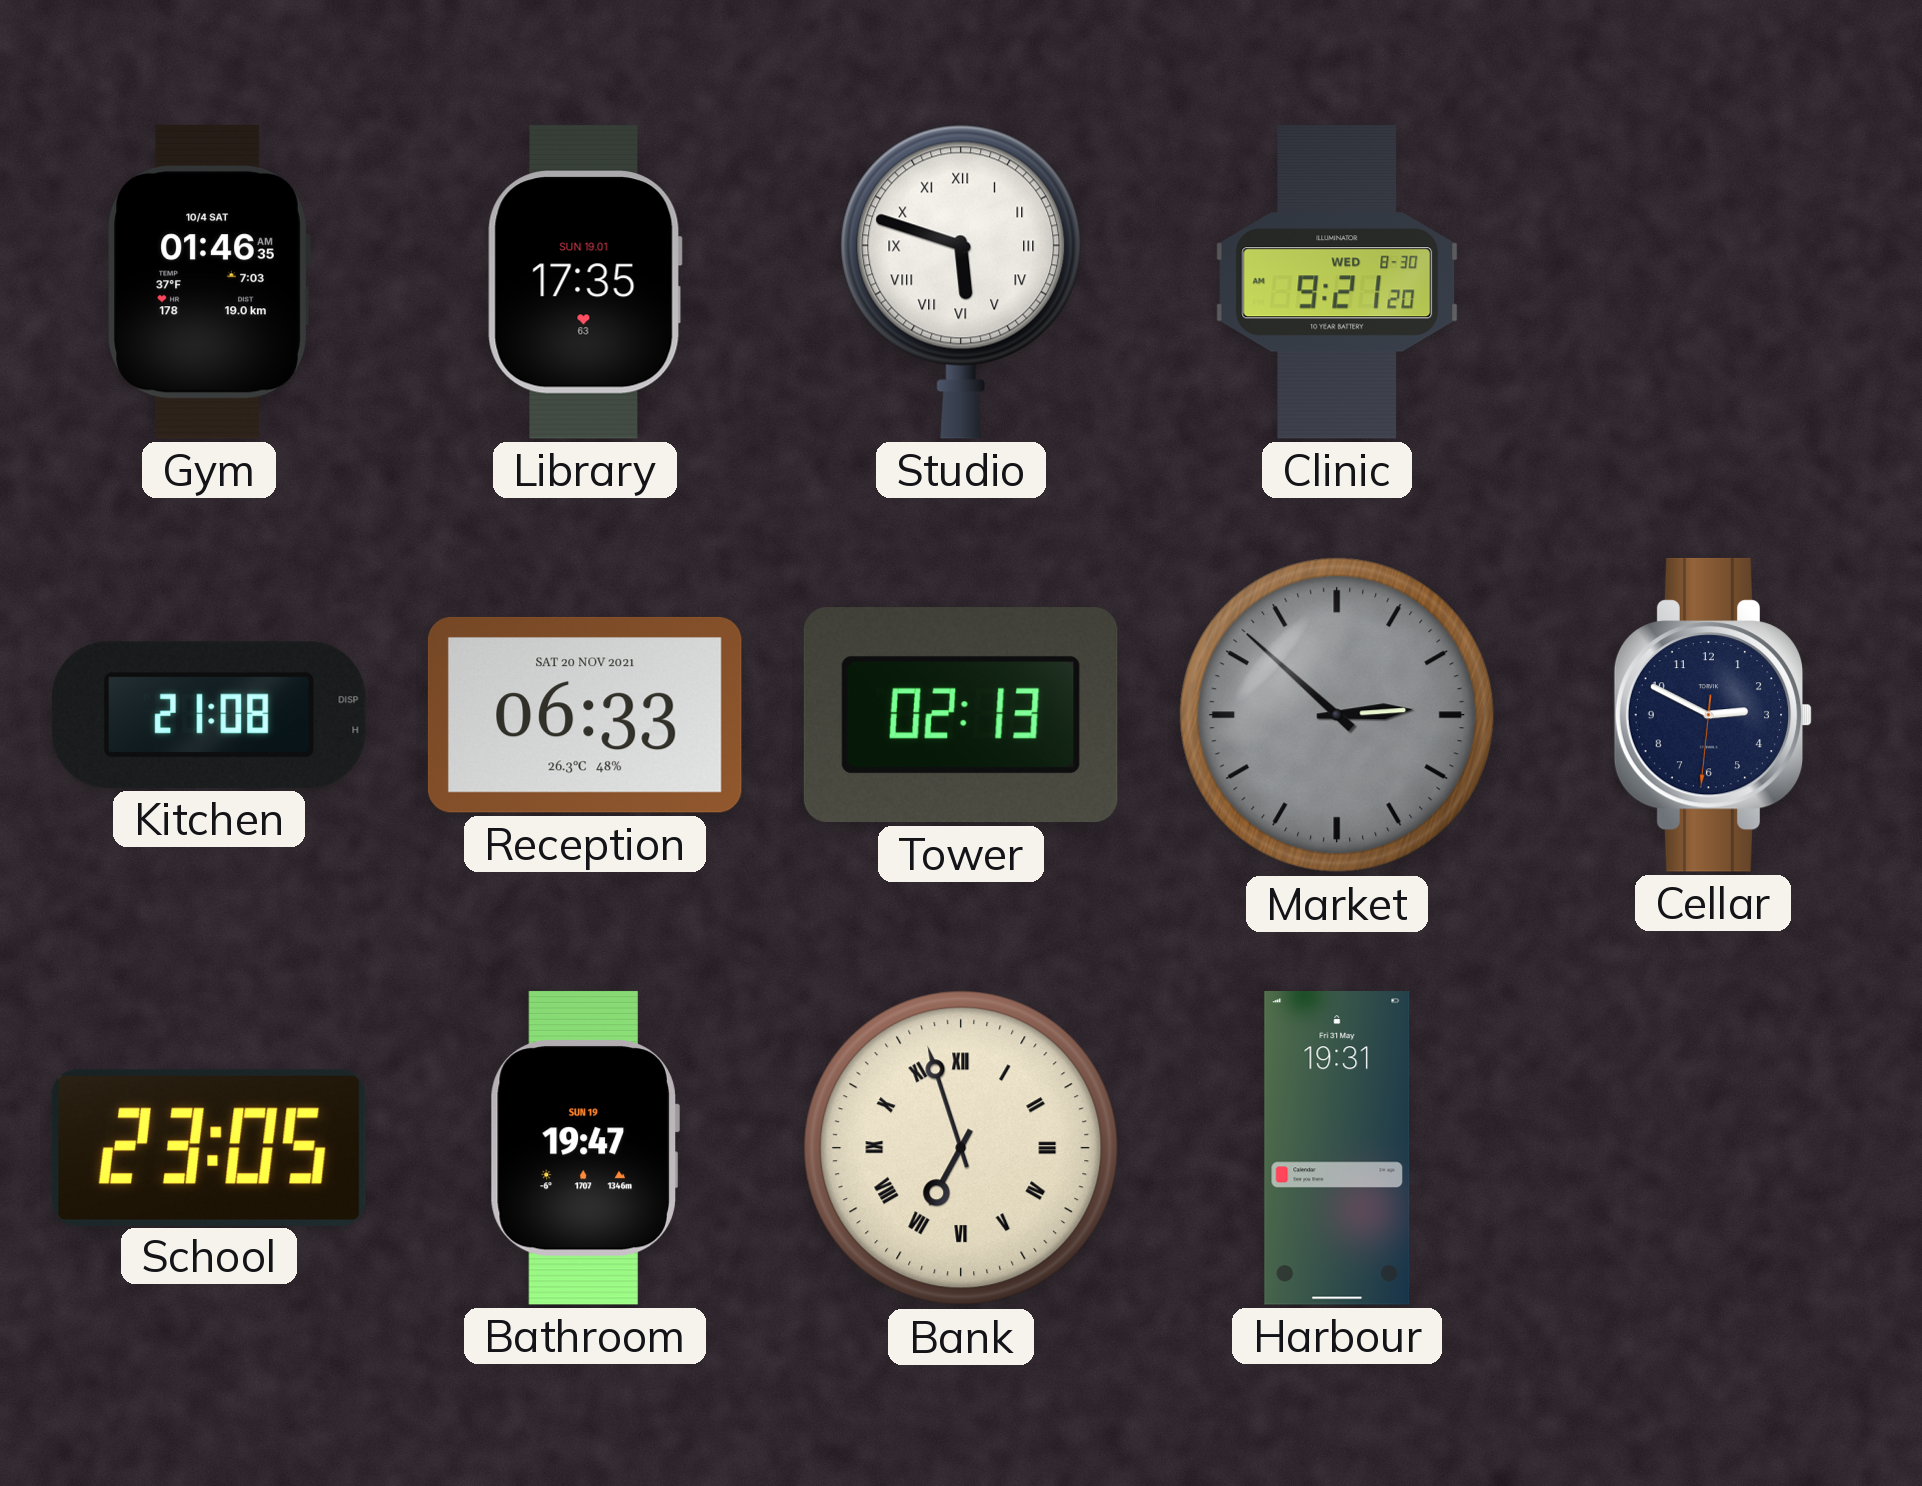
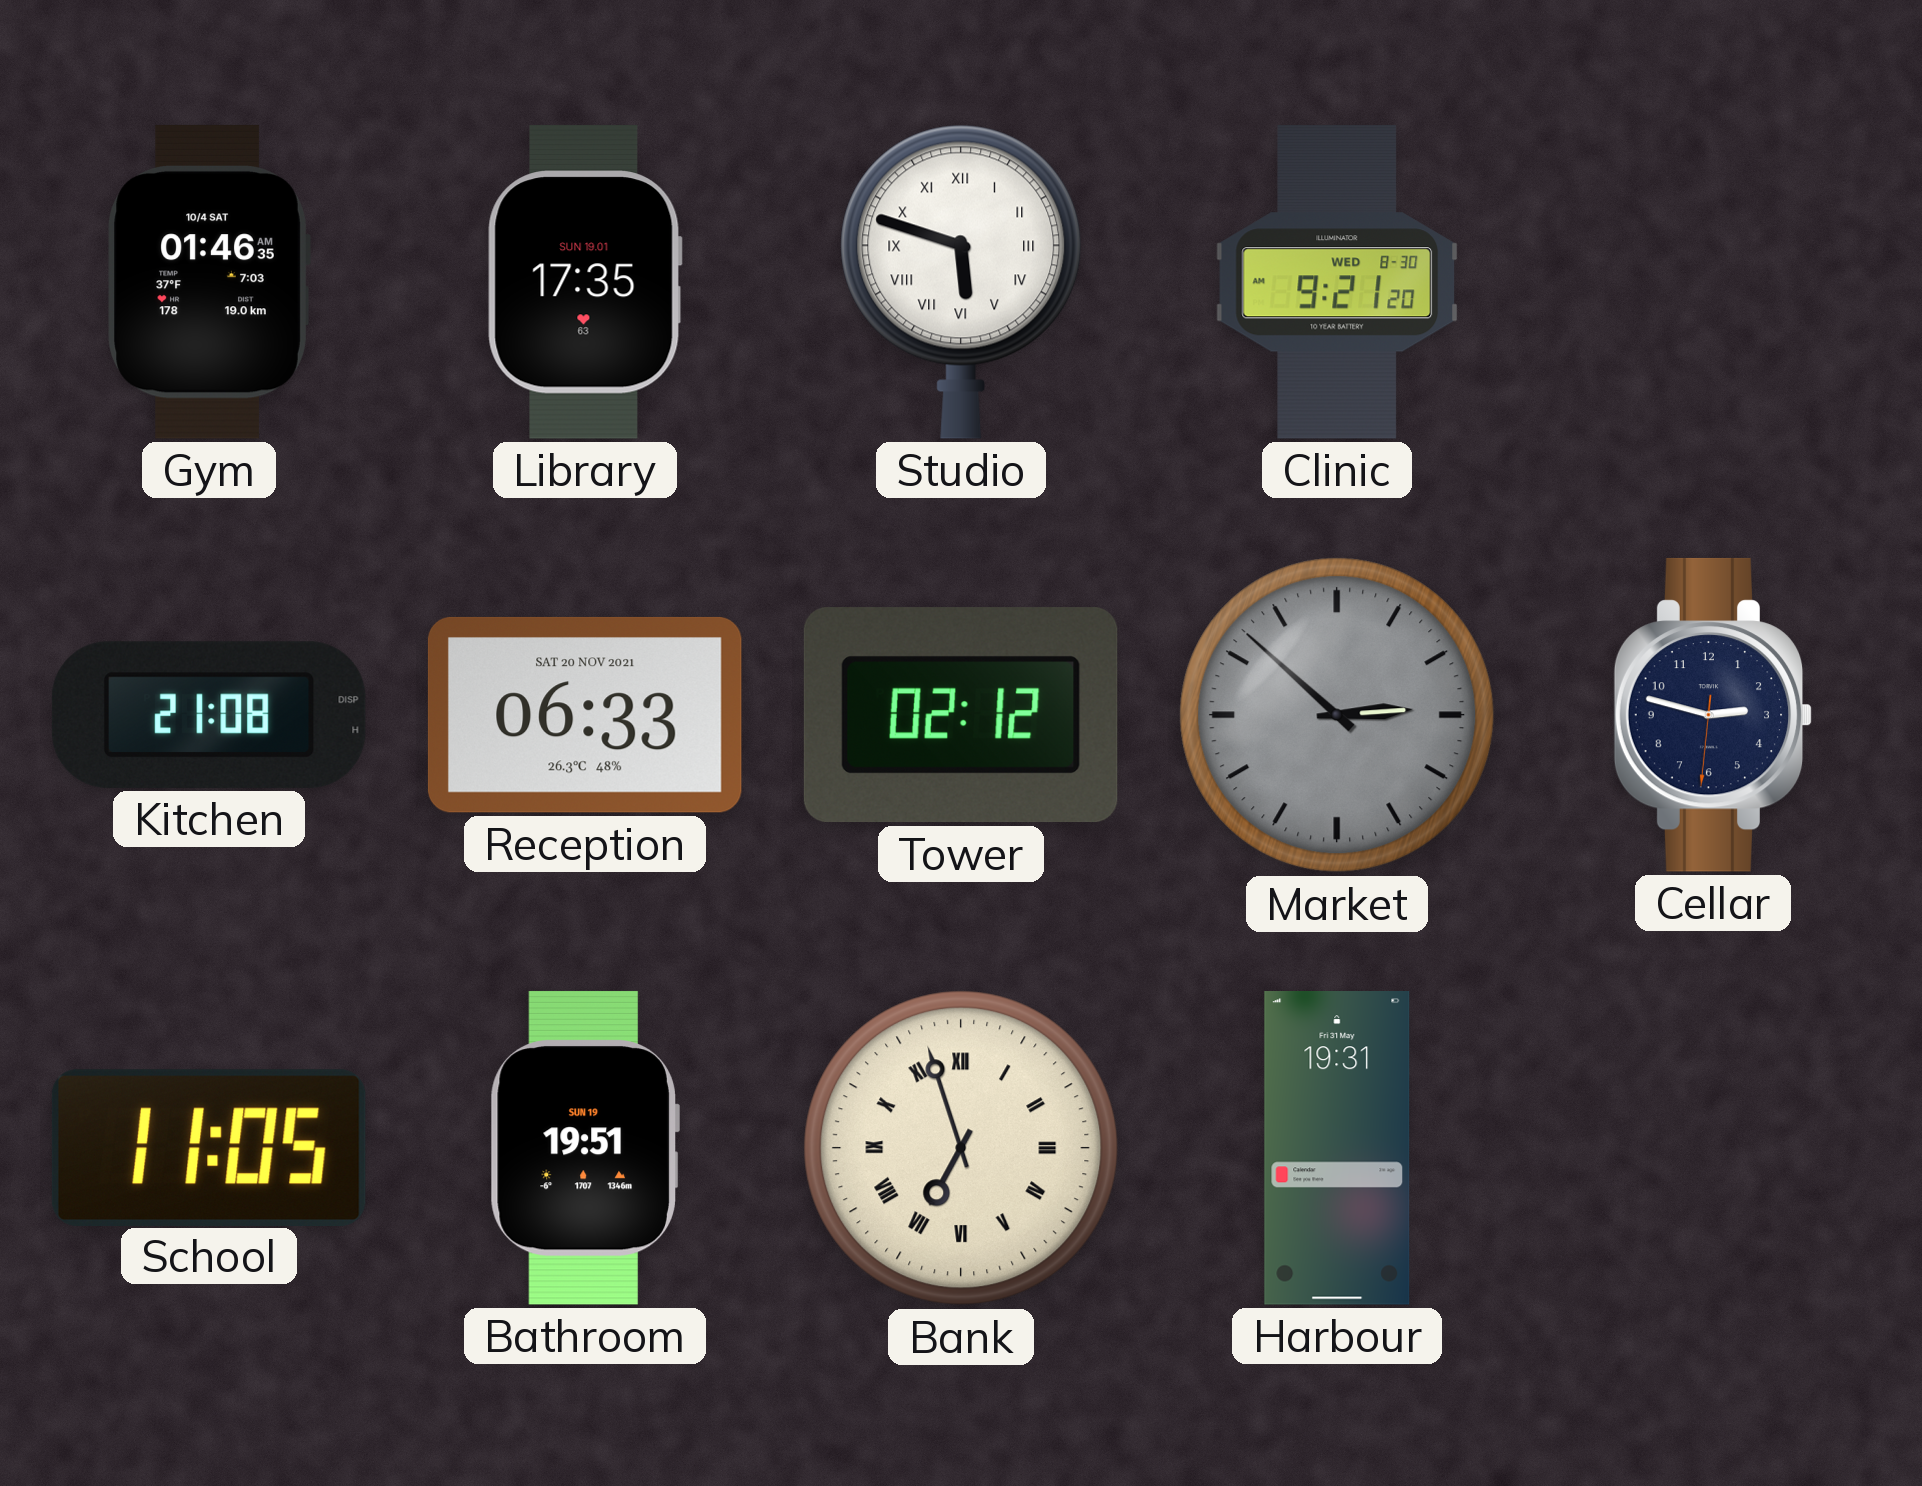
Tower: 02:13 -> 02:12
Cellar: 2:49 -> 2:47
School: 23:05 -> 11:05
Bathroom: 19:47 -> 19:51
